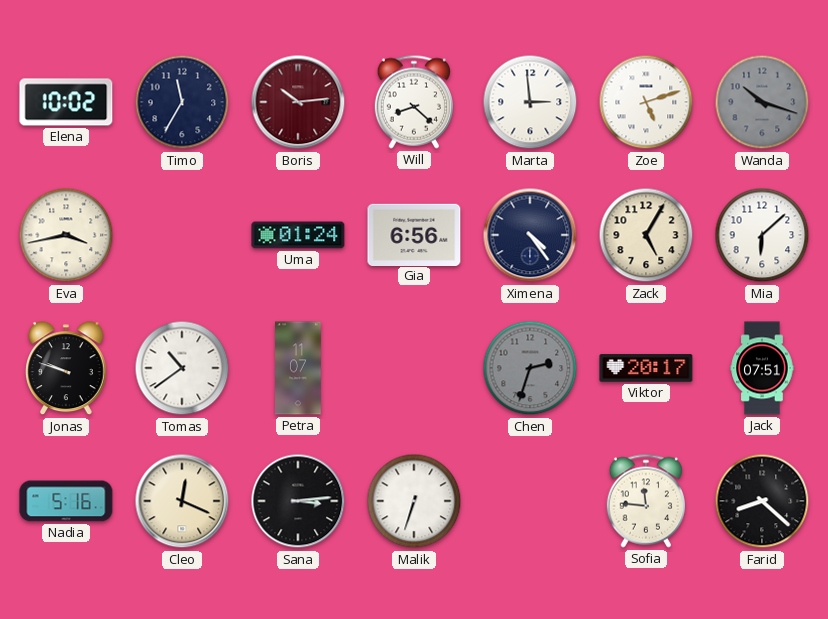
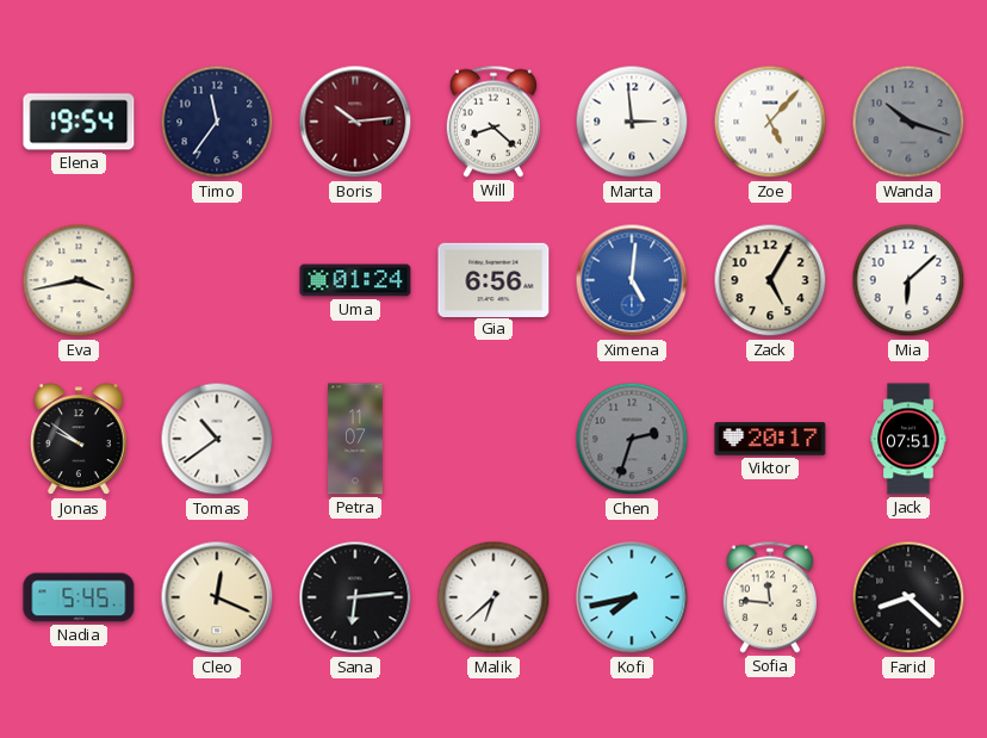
Elena: 10:02 -> 19:54
Timo: 11:35 -> 11:36
Zoe: 5:12 -> 5:07
Ximena: 4:24 -> 5:01
Ximena dial: navy -> blue
Jonas: 9:48 -> 9:51
Nadia: 5:16 -> 5:45
Sana: 3:14 -> 6:14
Malik: 6:33 -> 6:38
Kofi: none -> 7:43
